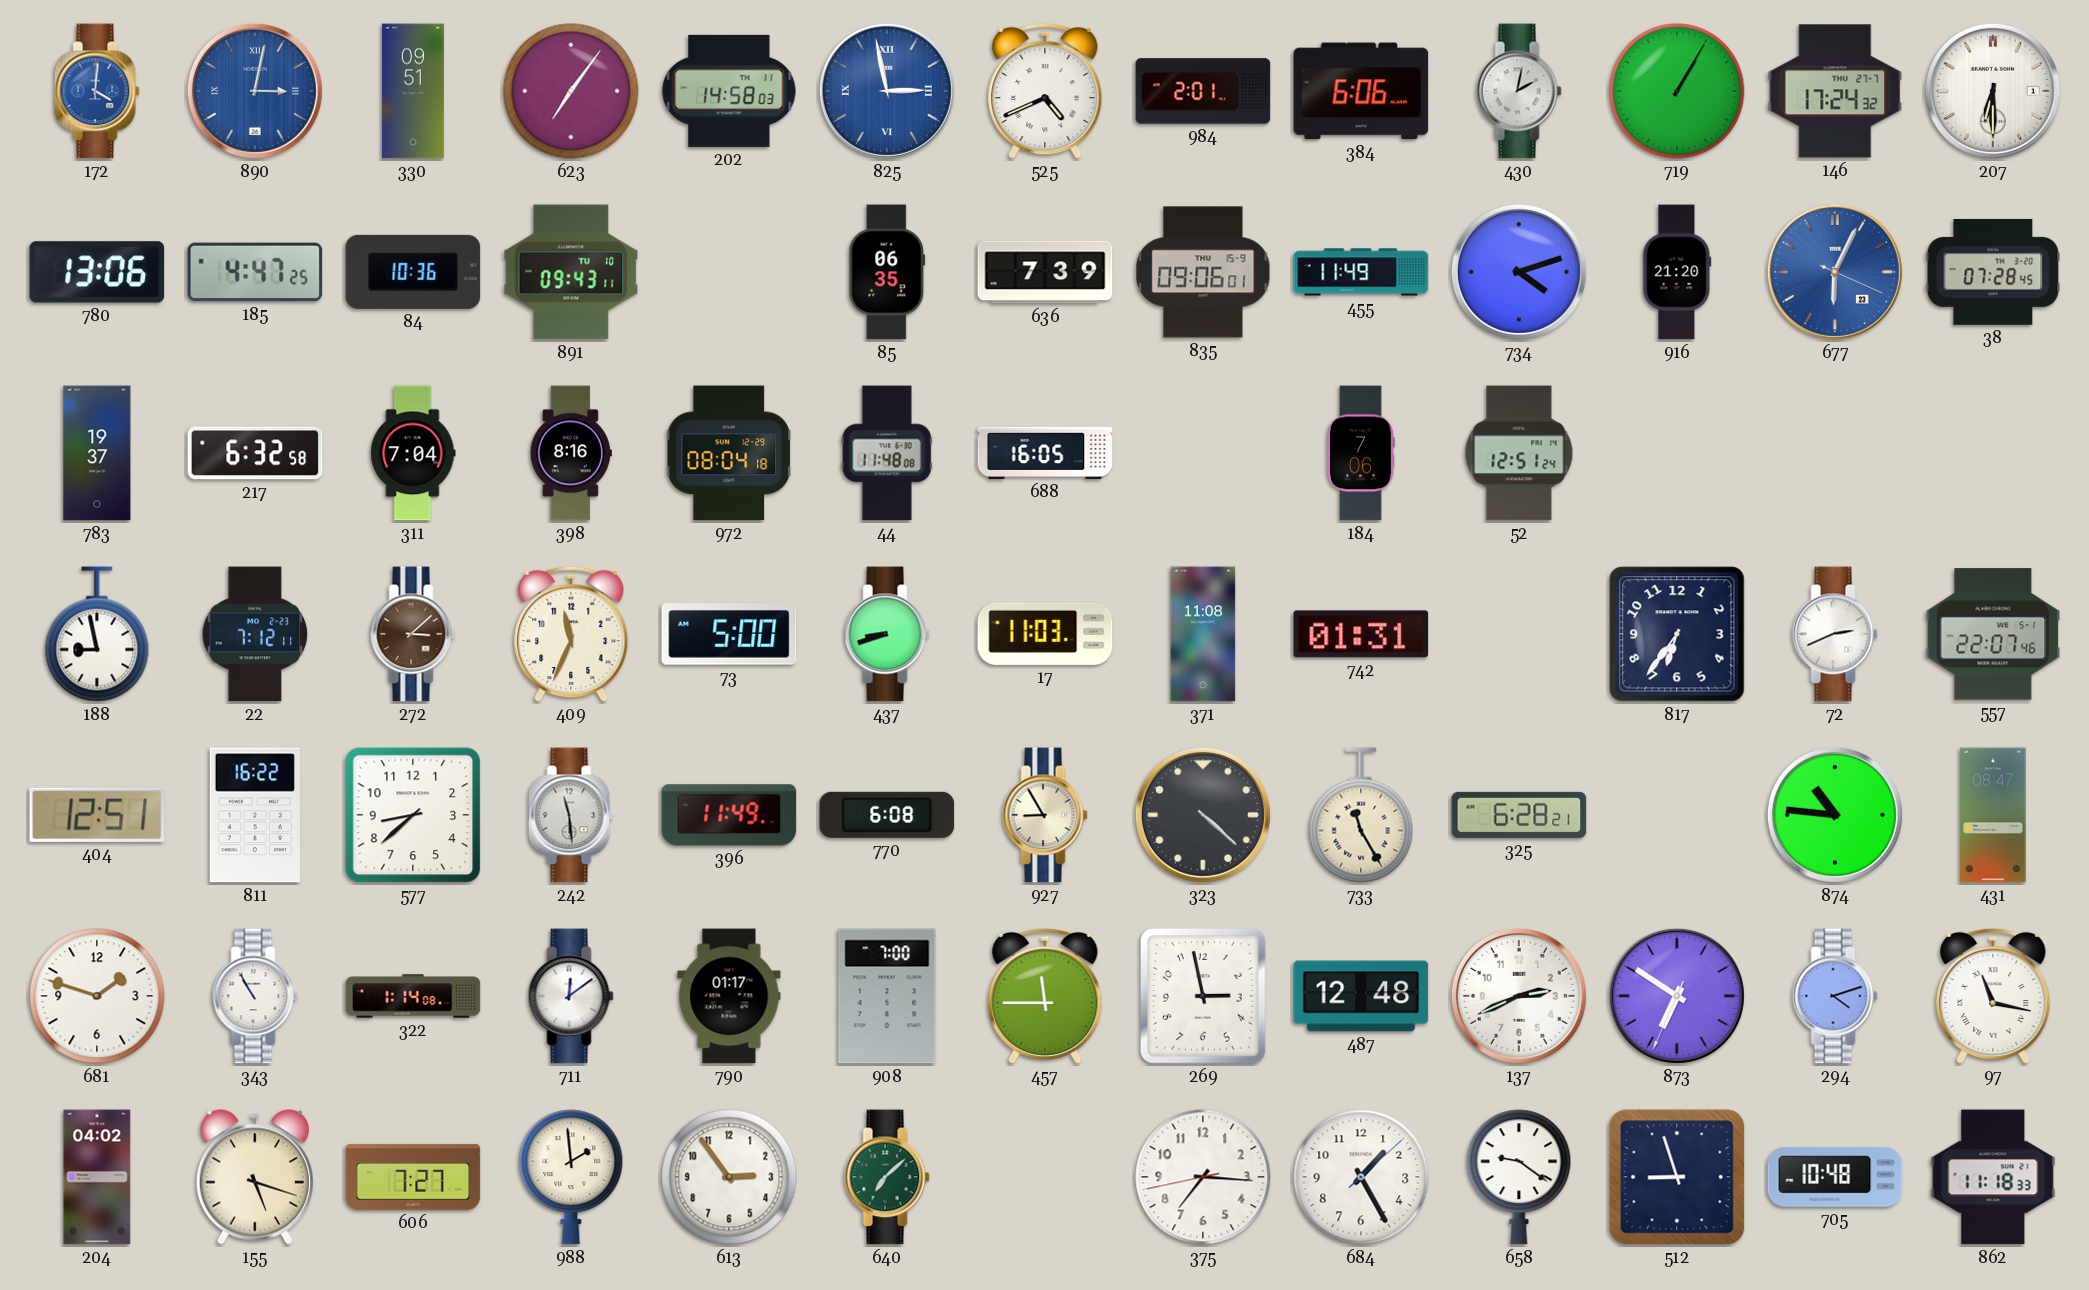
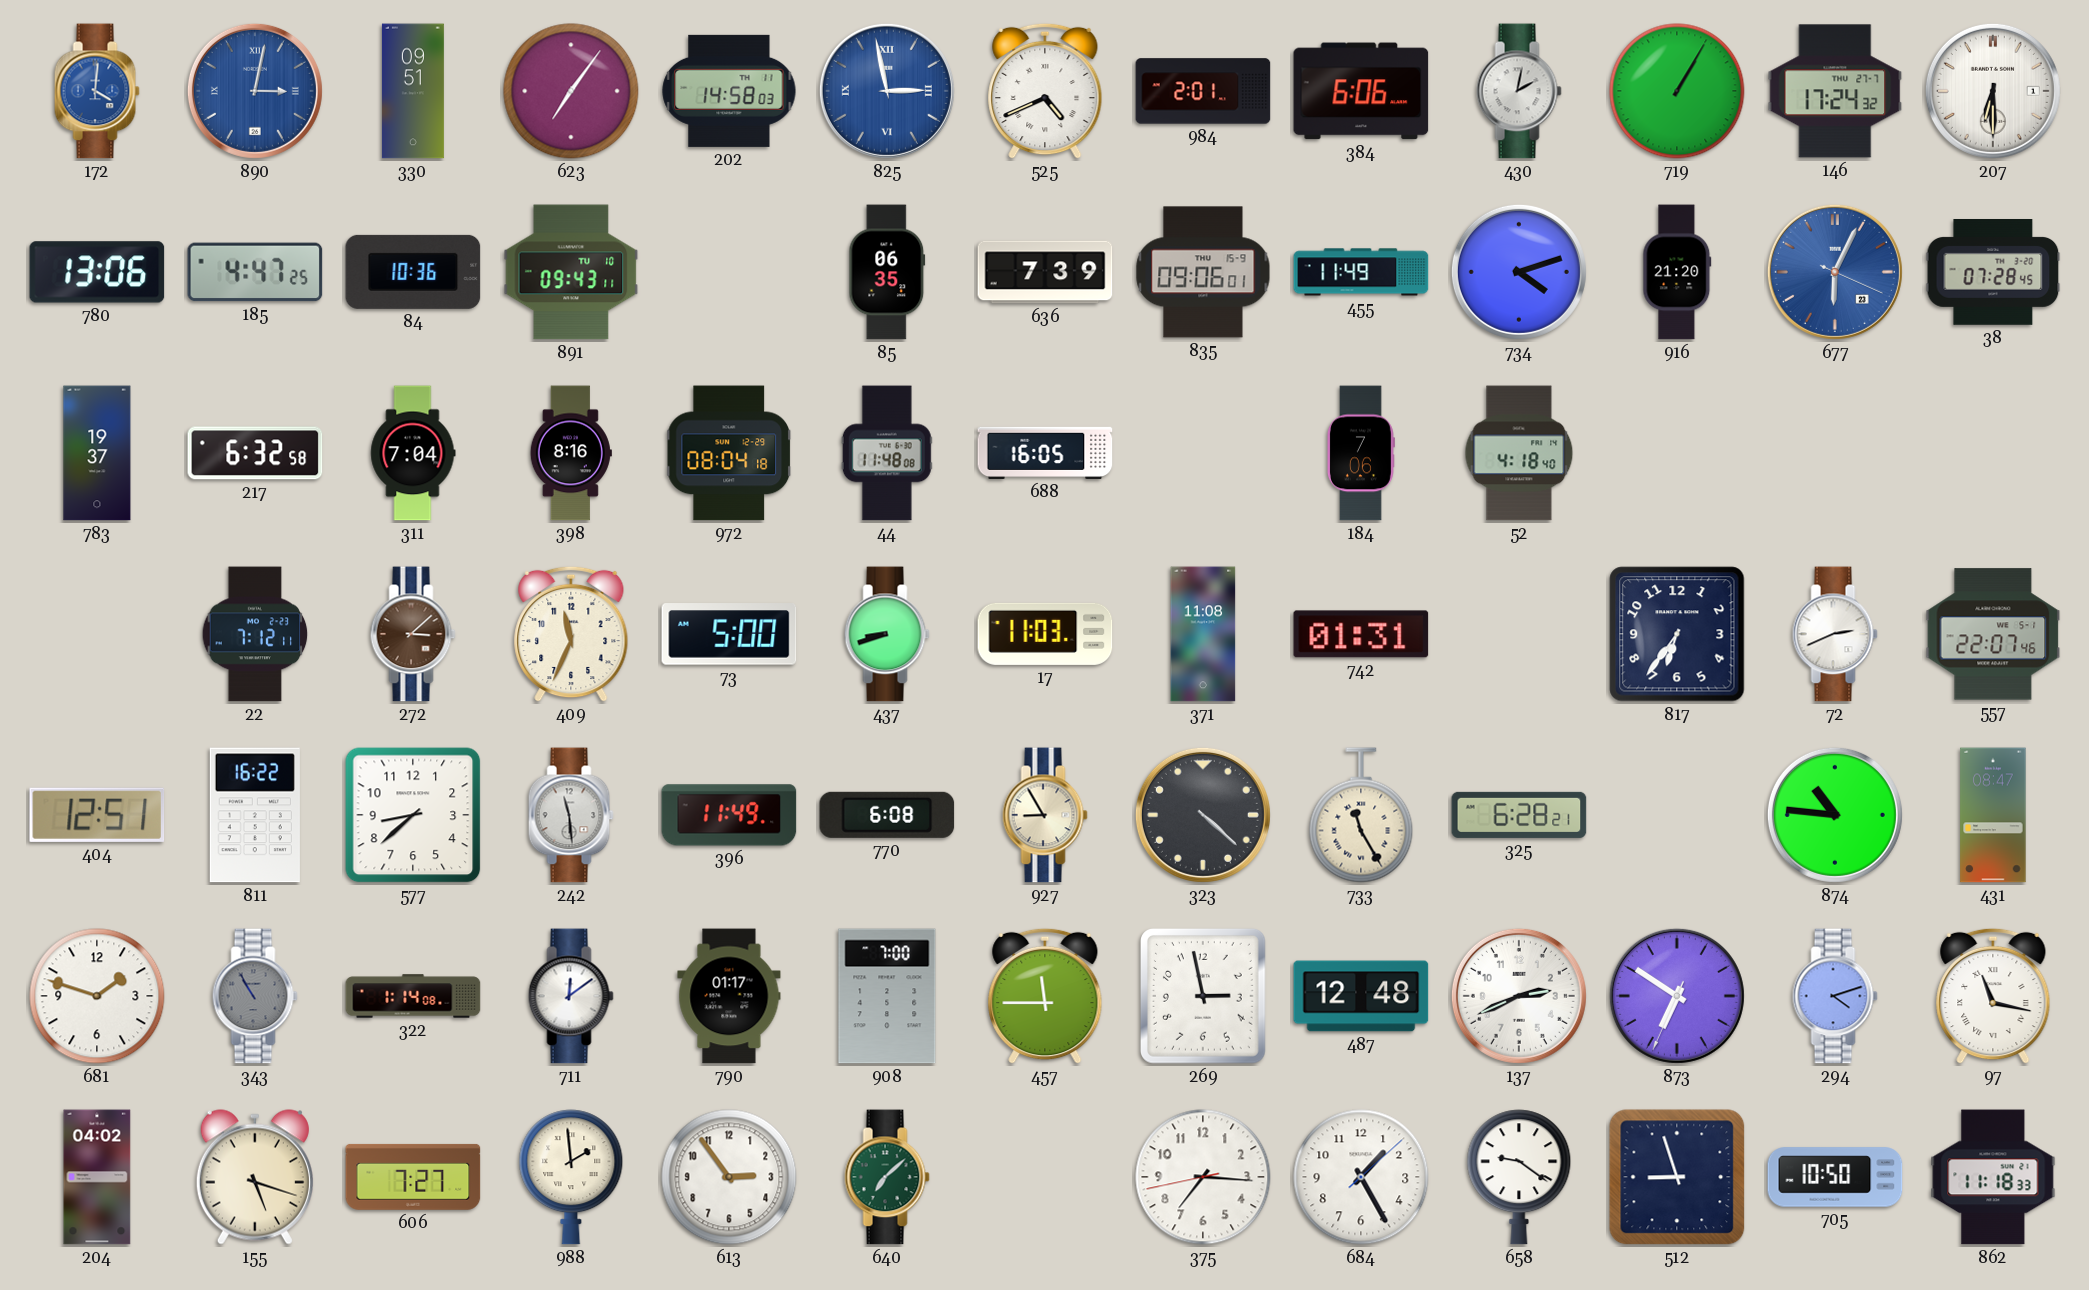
52: 12:51 -> 4:18
188: 8:58 -> none
343 dial: white -> grey
705: 10:48 -> 10:50
